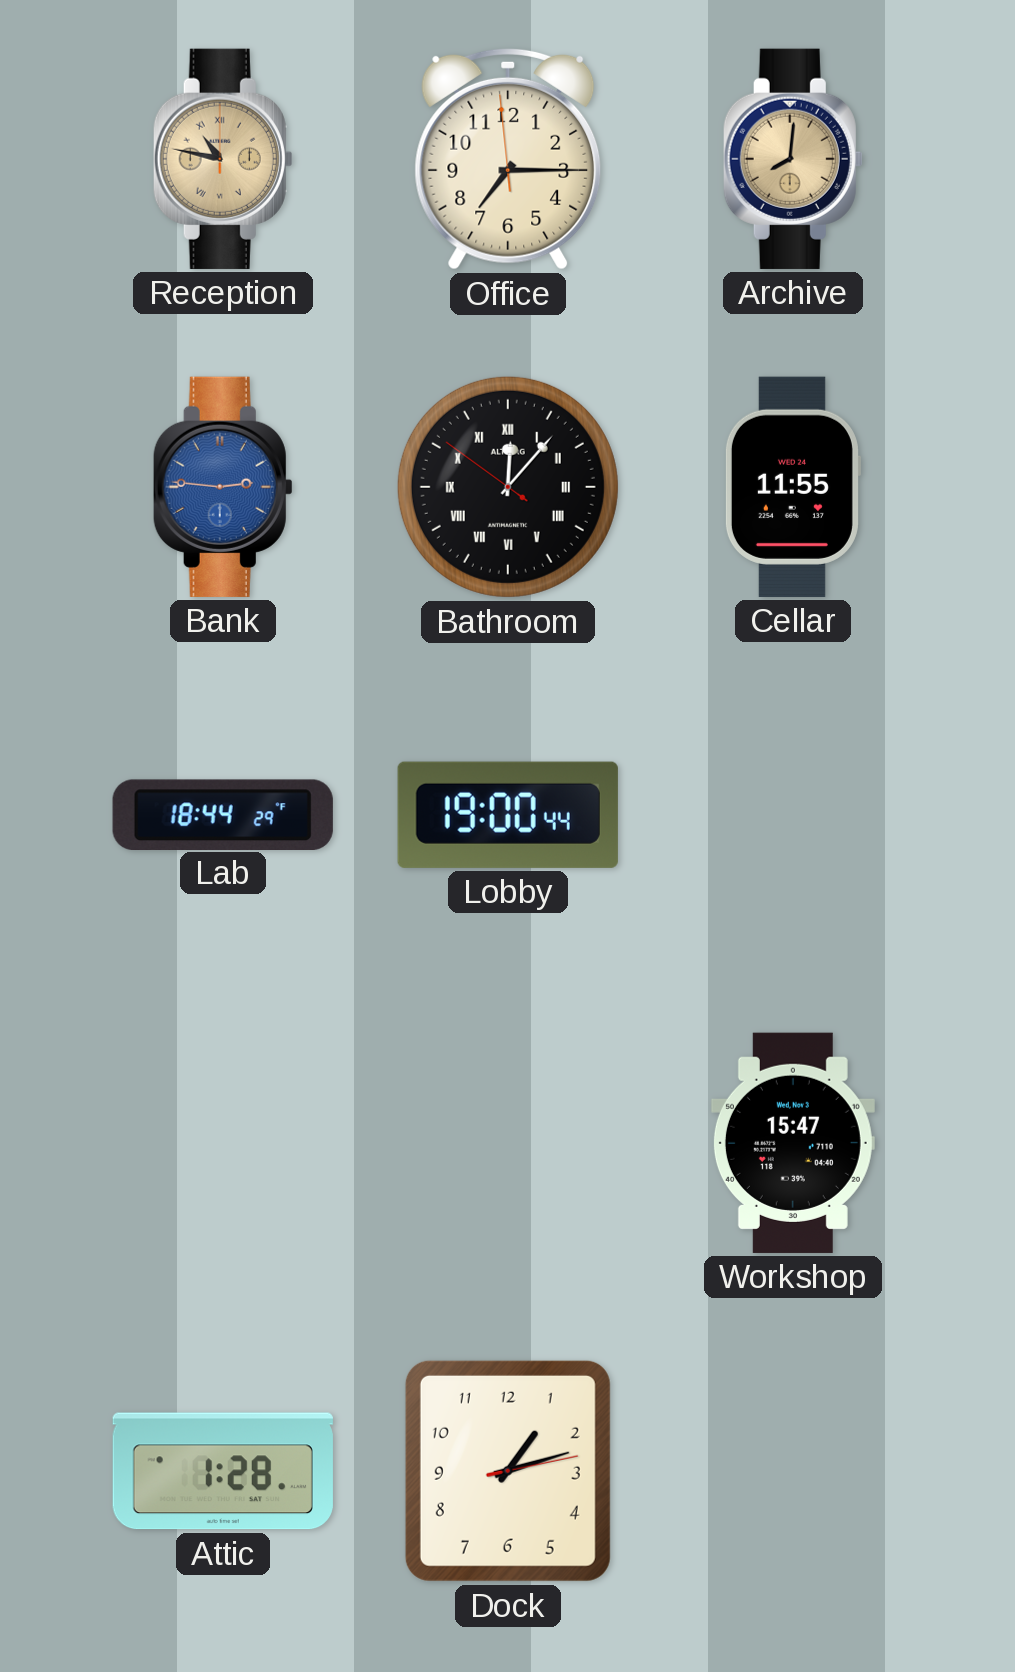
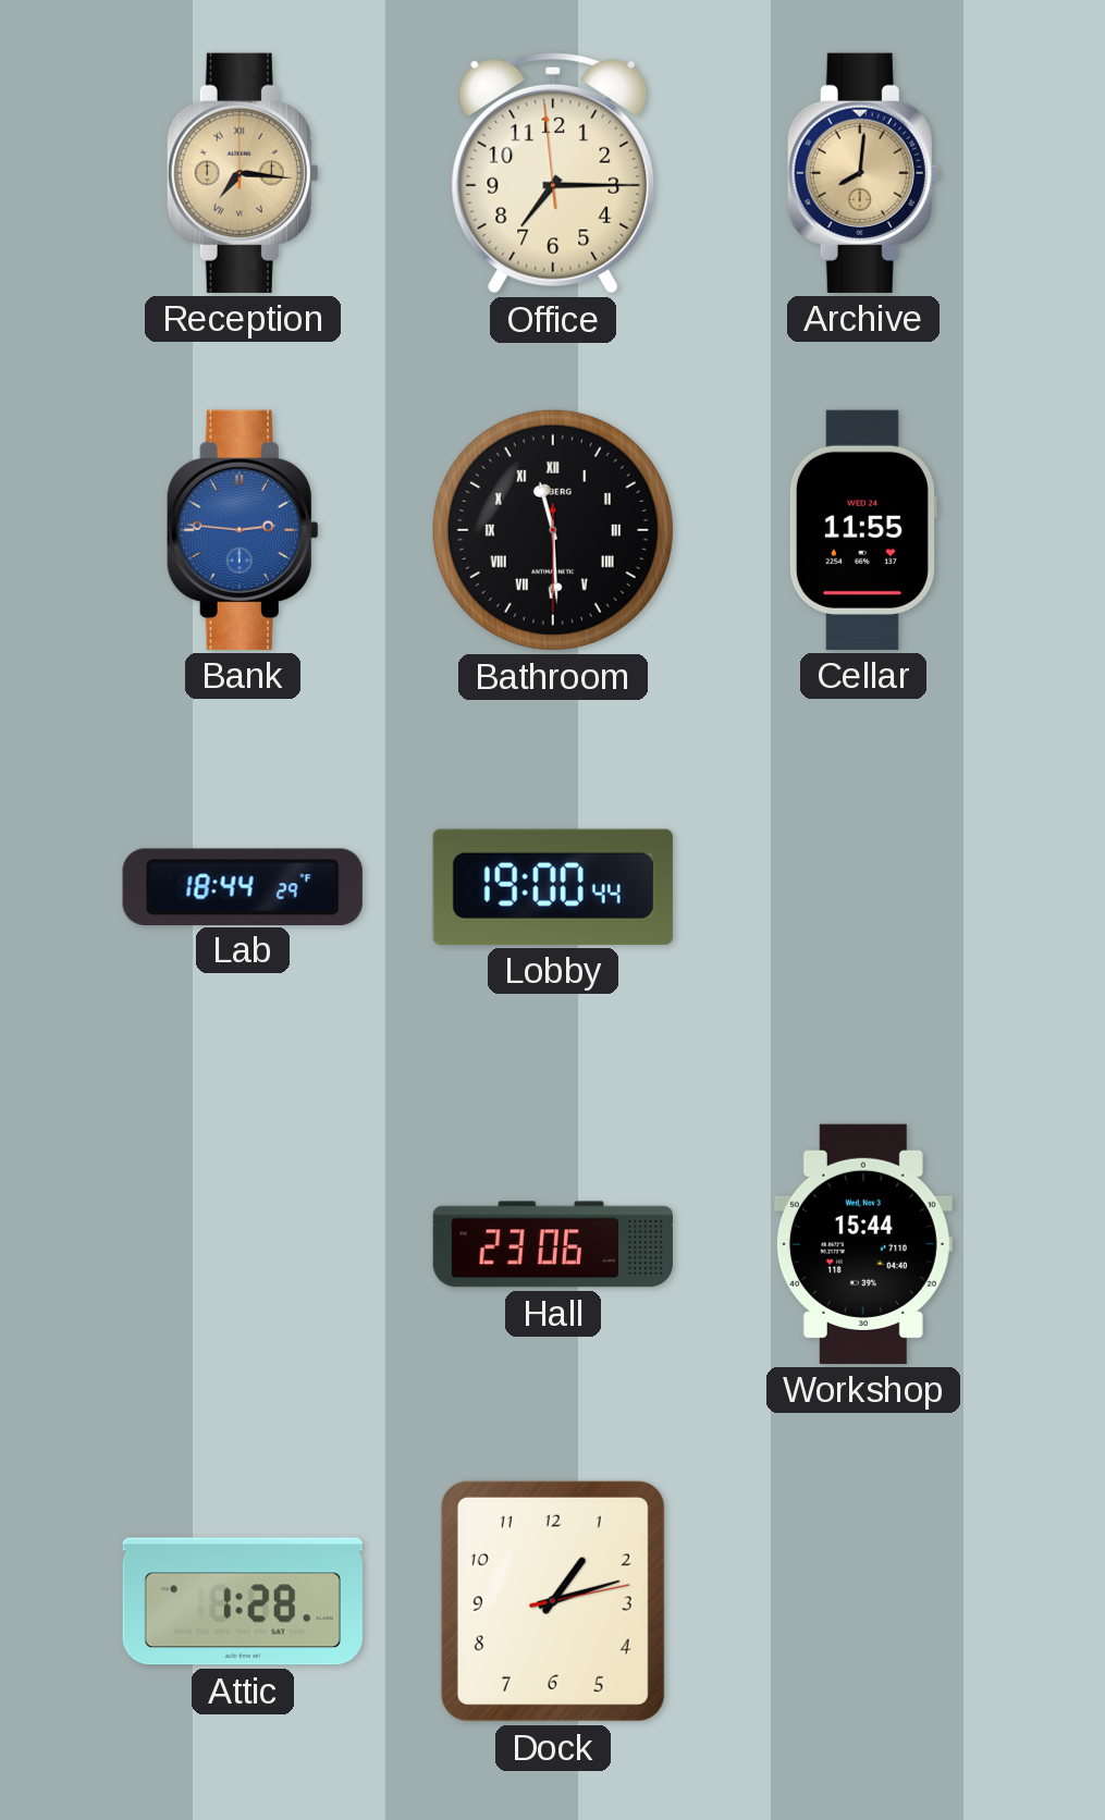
Reception: 10:47 -> 7:16
Bathroom: 12:06 -> 11:29
Hall: none -> 23:06
Workshop: 15:47 -> 15:44
